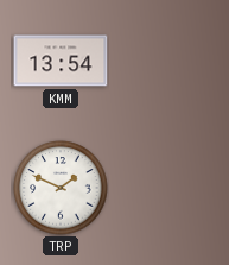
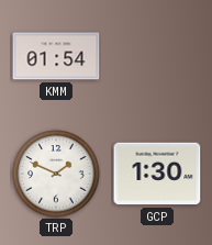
KMM: 13:54 -> 01:54
GCP: none -> 1:30
